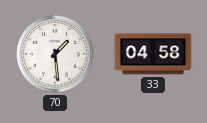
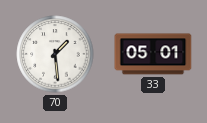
33: 04:58 -> 05:01
